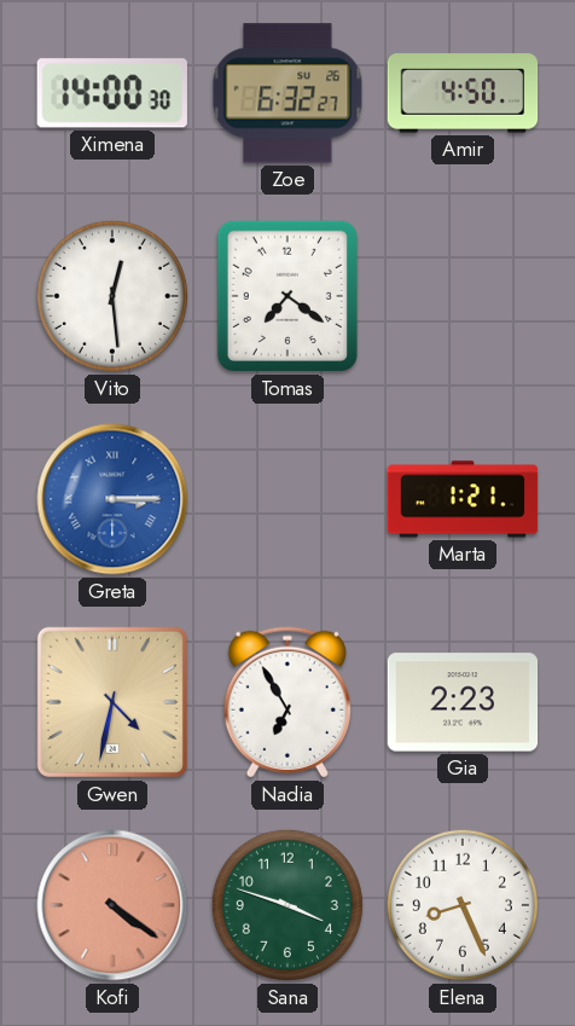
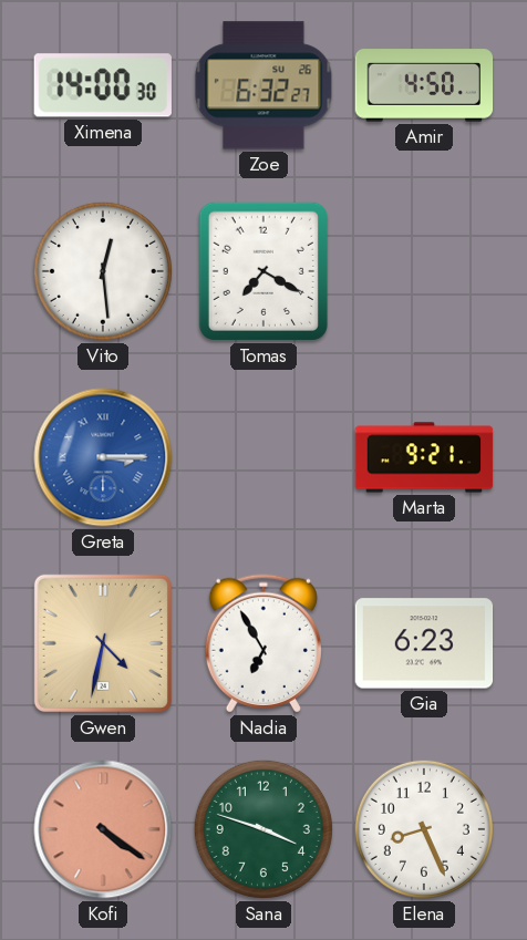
Tomas: 7:21 -> 7:20
Marta: 1:21 -> 9:21
Gia: 2:23 -> 6:23
